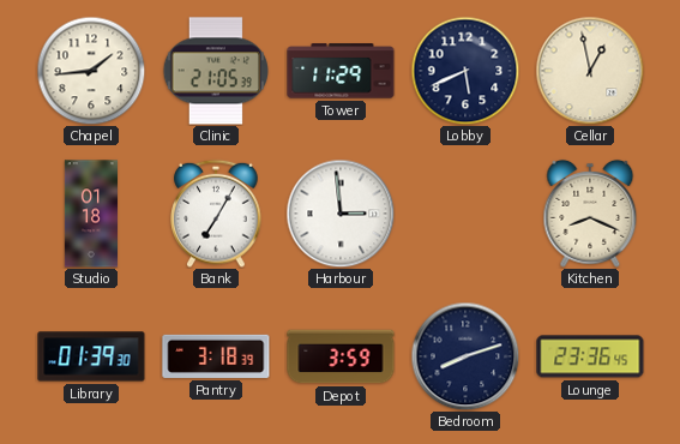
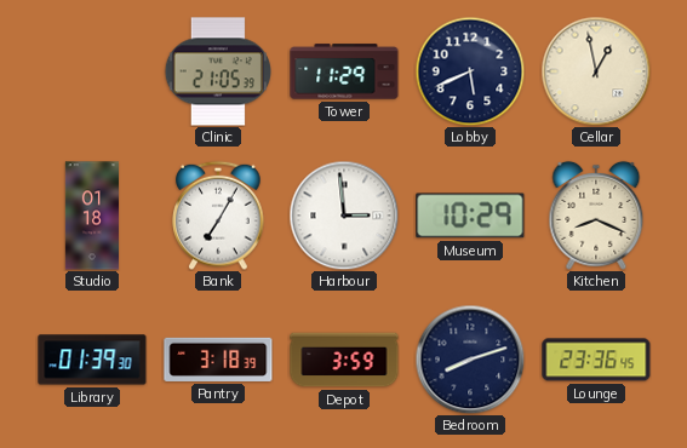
Chapel: 1:44 -> none
Museum: none -> 10:29
